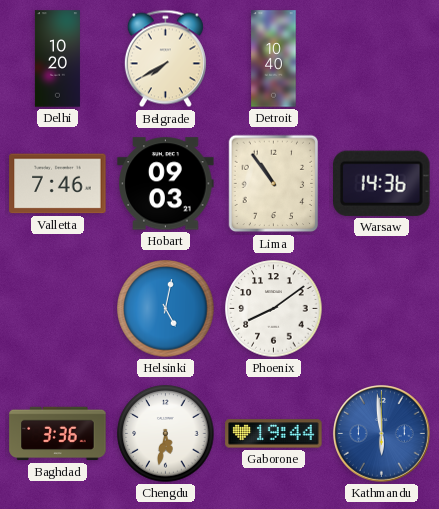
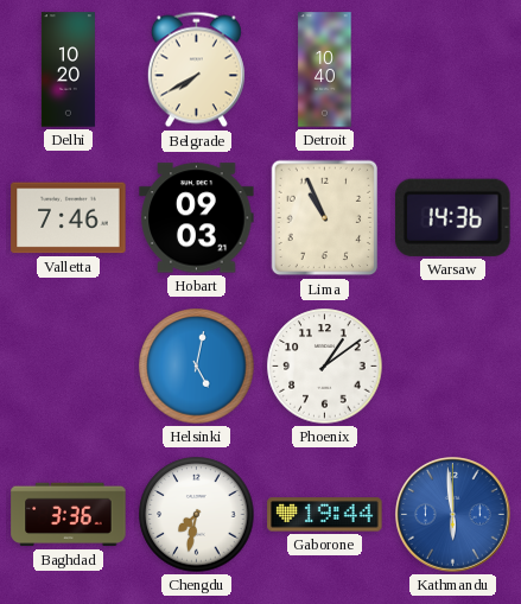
Lima: 10:54 -> 10:56
Phoenix: 8:09 -> 1:09
Chengdu: 5:32 -> 7:32
